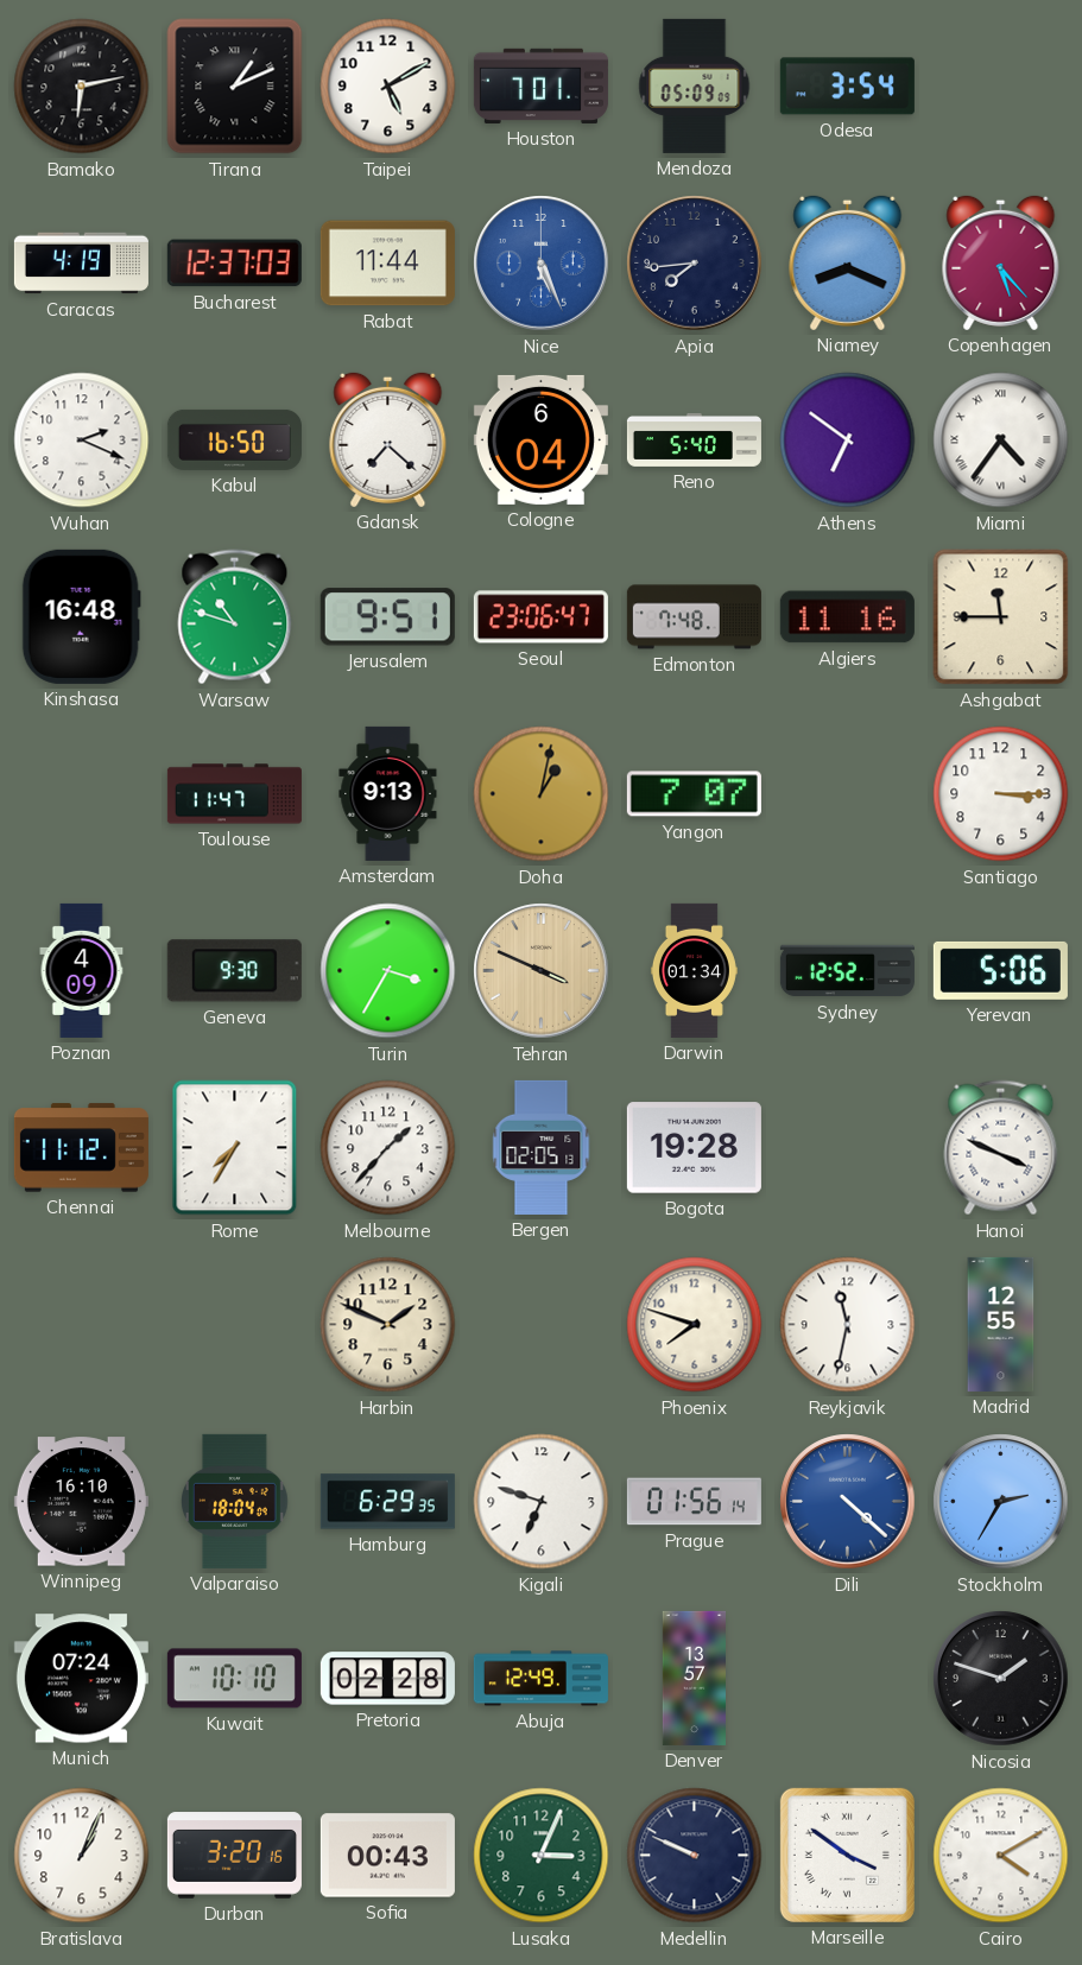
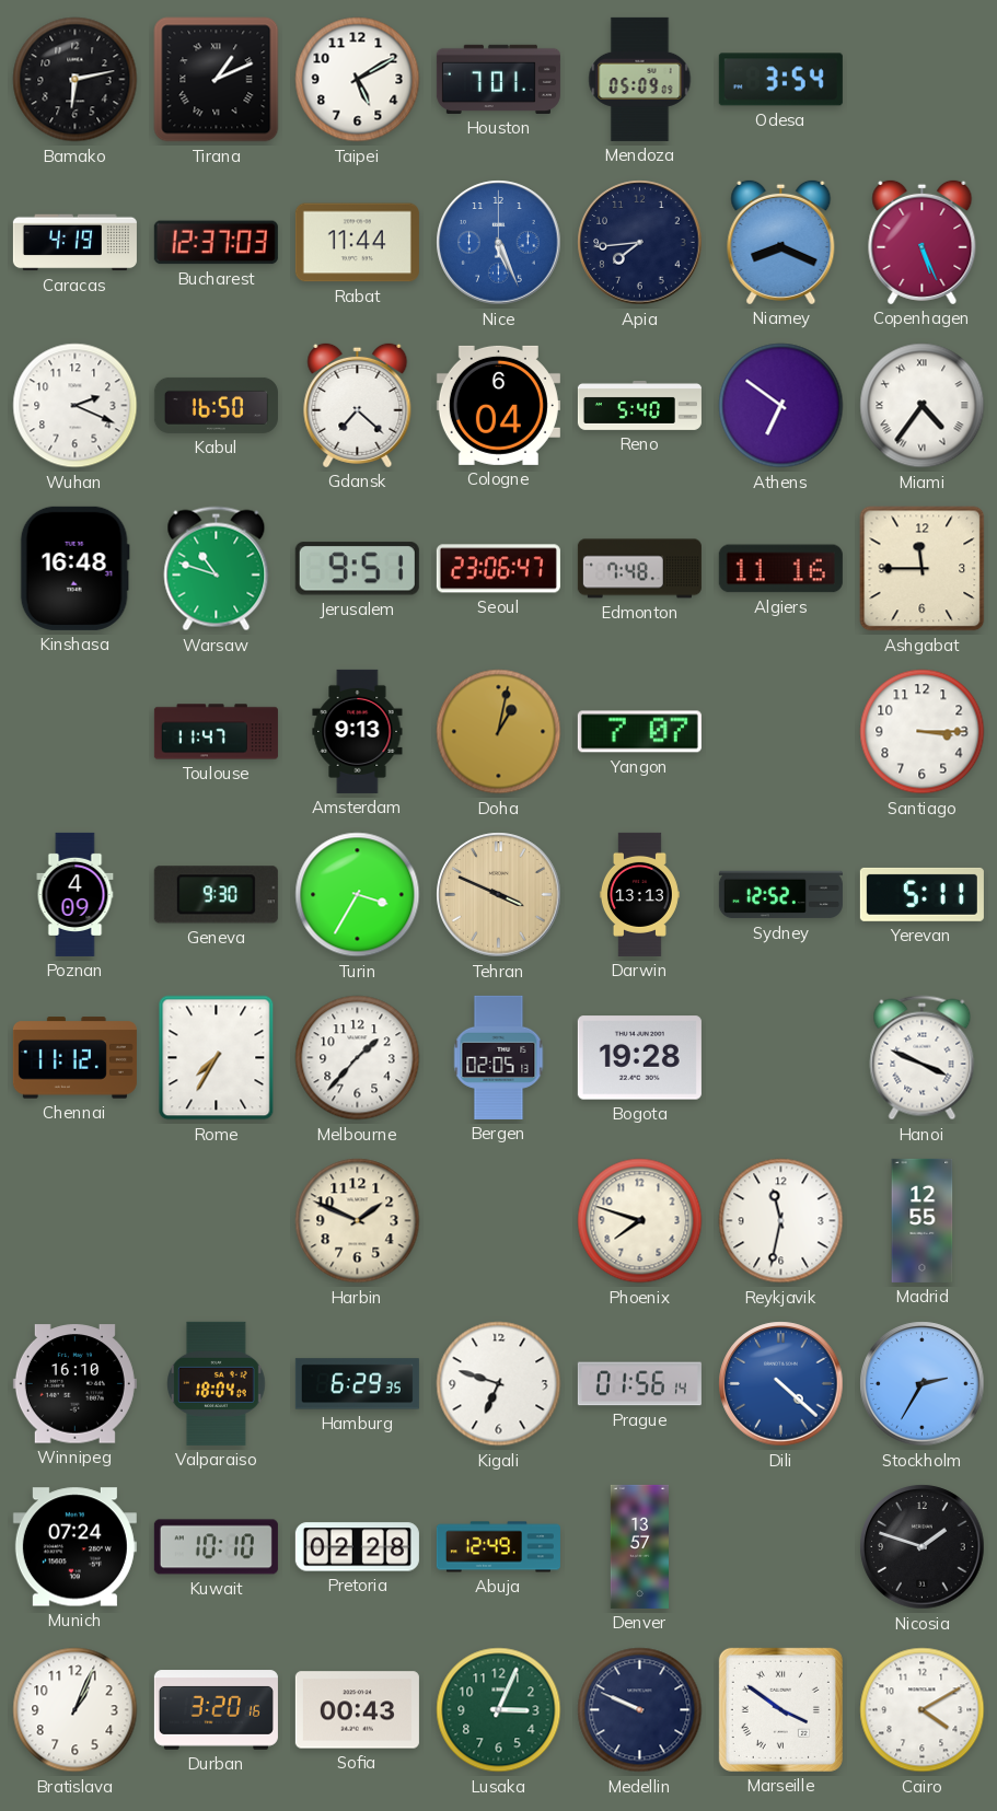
Copenhagen: 5:23 -> 5:26
Darwin: 01:34 -> 13:13
Yerevan: 5:06 -> 5:11
